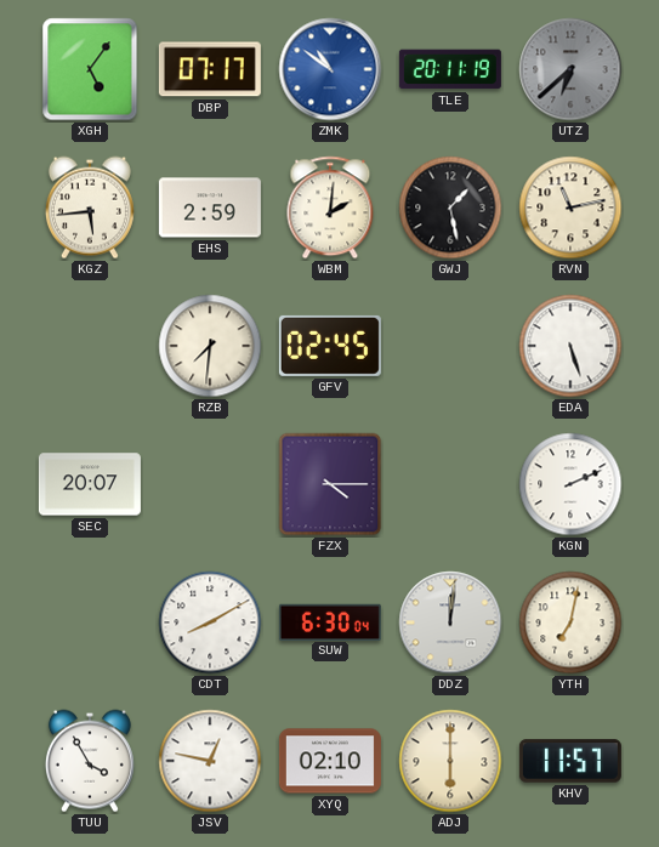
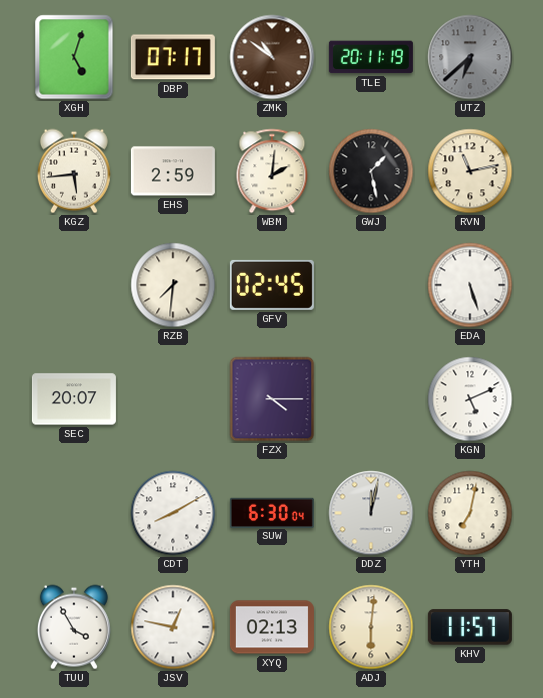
XGH: 5:06 -> 5:03
ZMK dial: blue -> brown
KGN: 2:11 -> 5:11
DDZ: 12:01 -> 12:02
XYQ: 02:10 -> 02:13
ADJ: 6:00 -> 6:01
